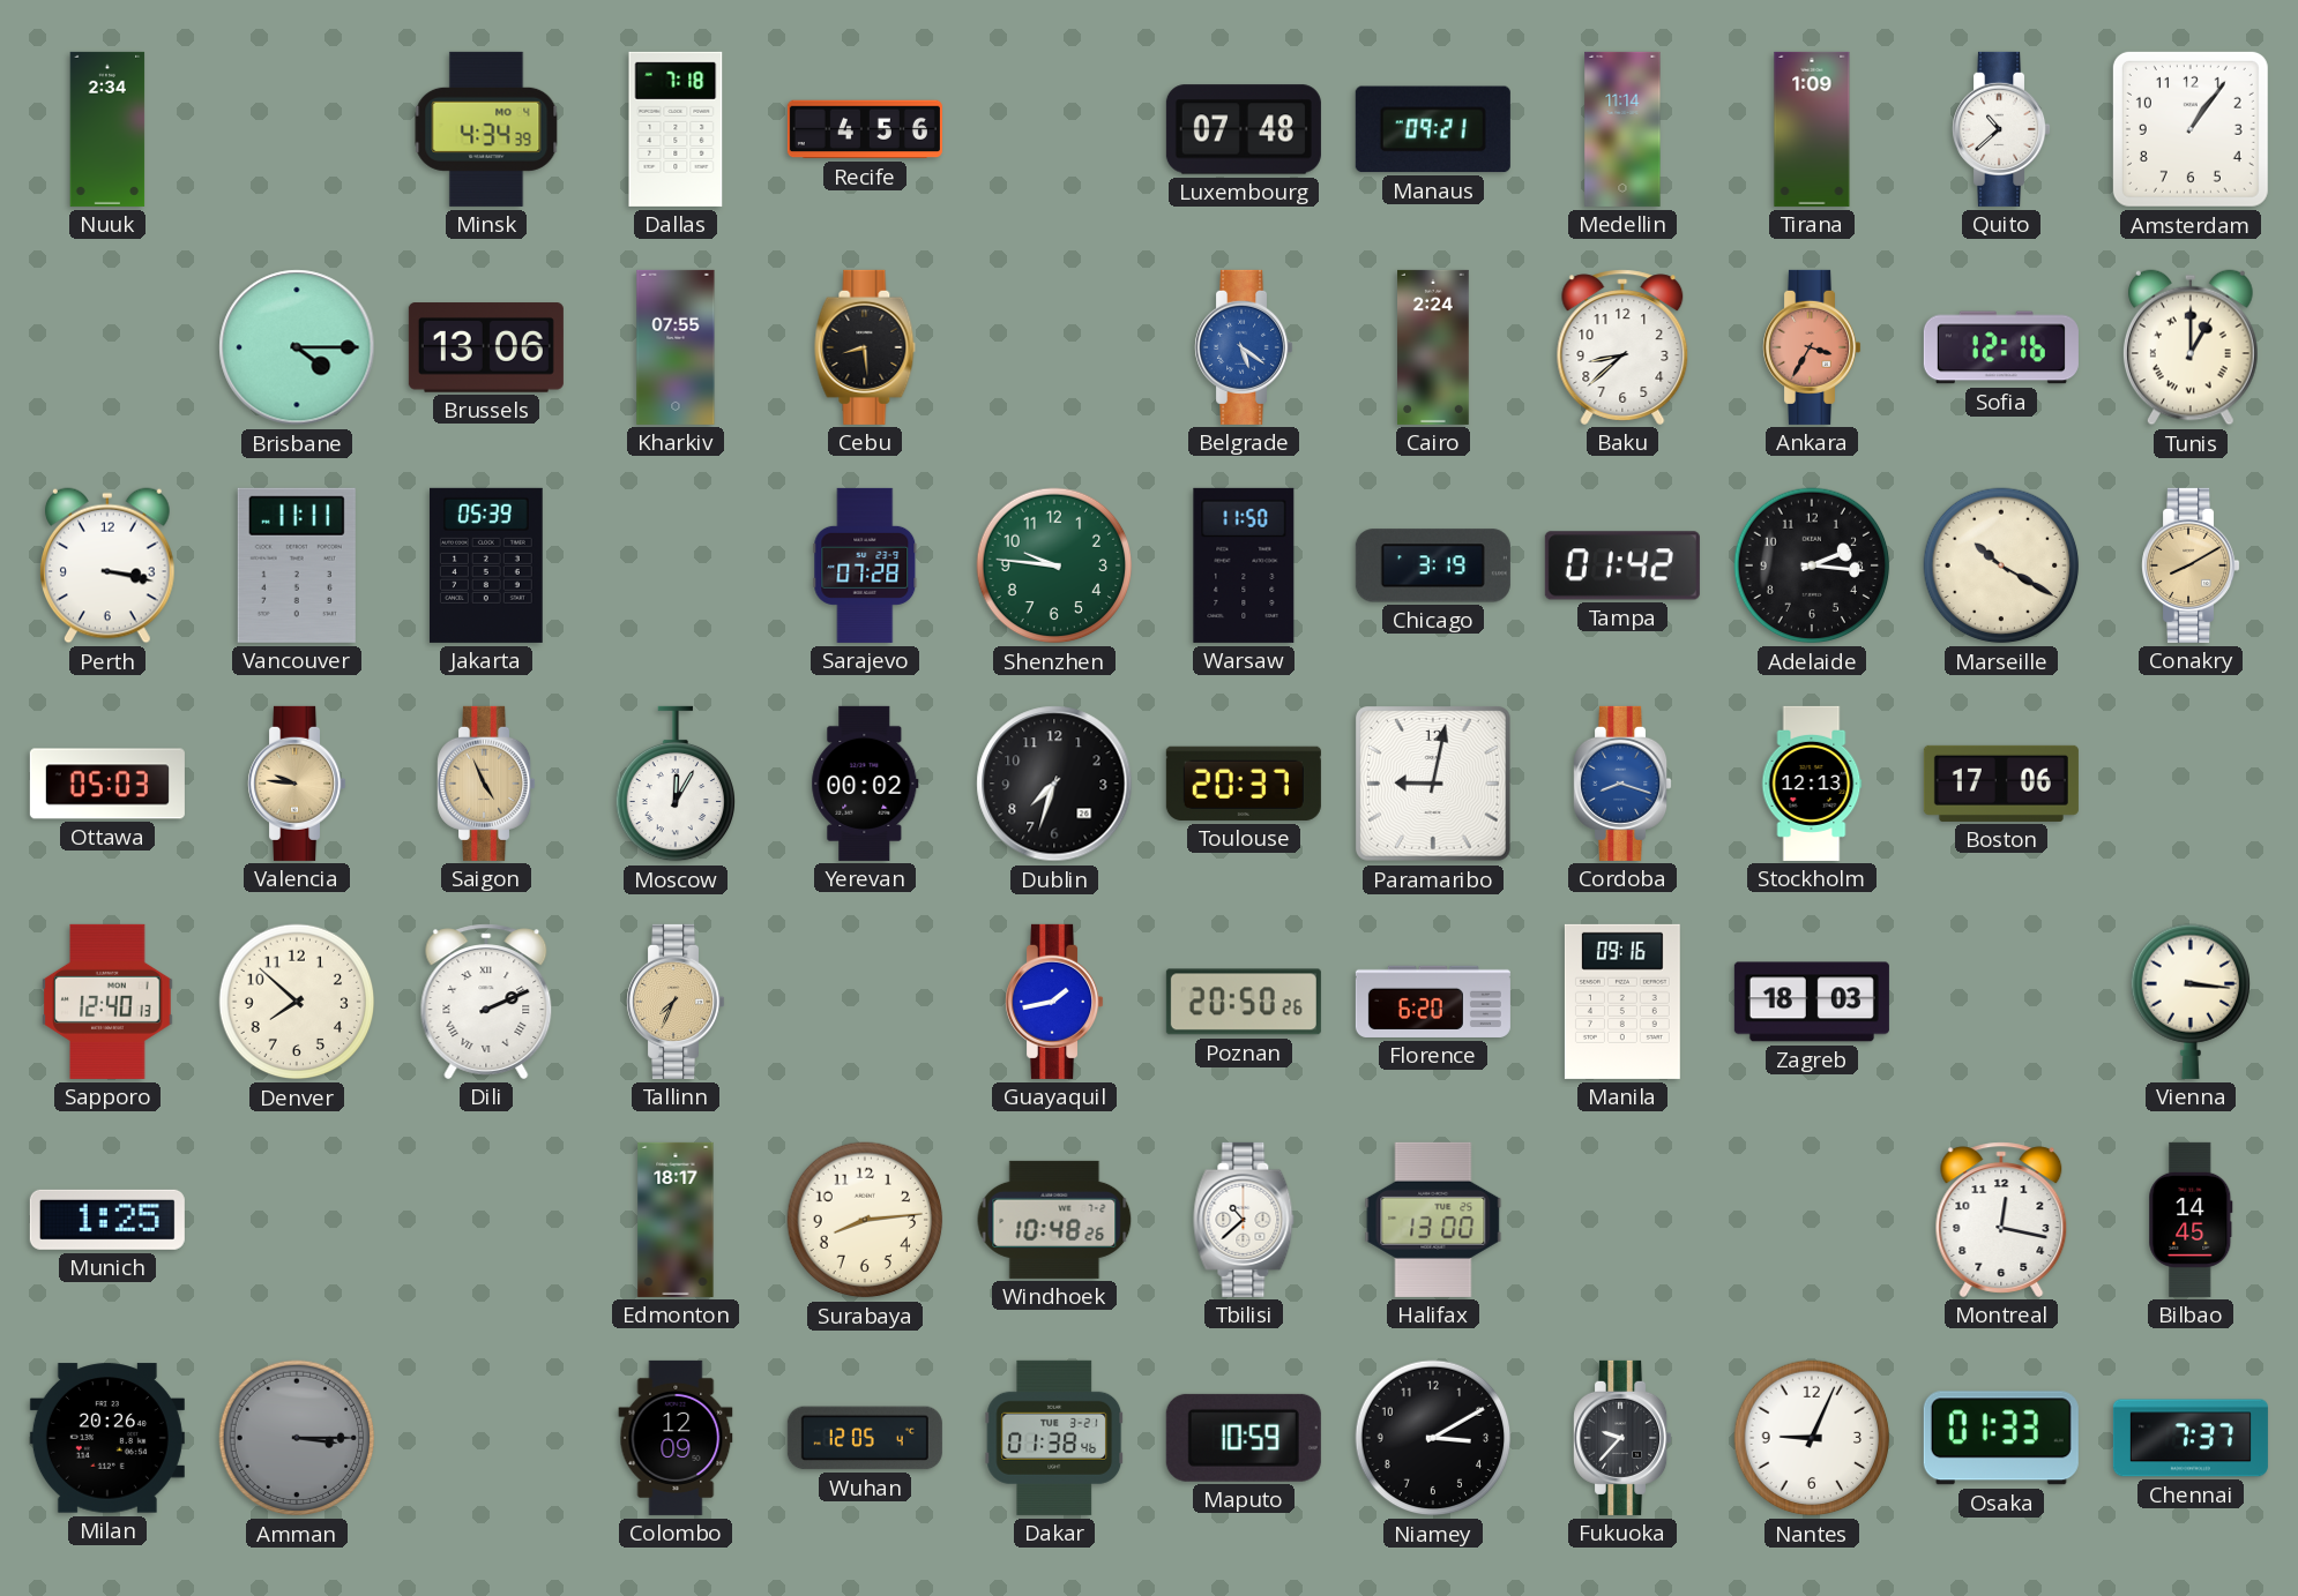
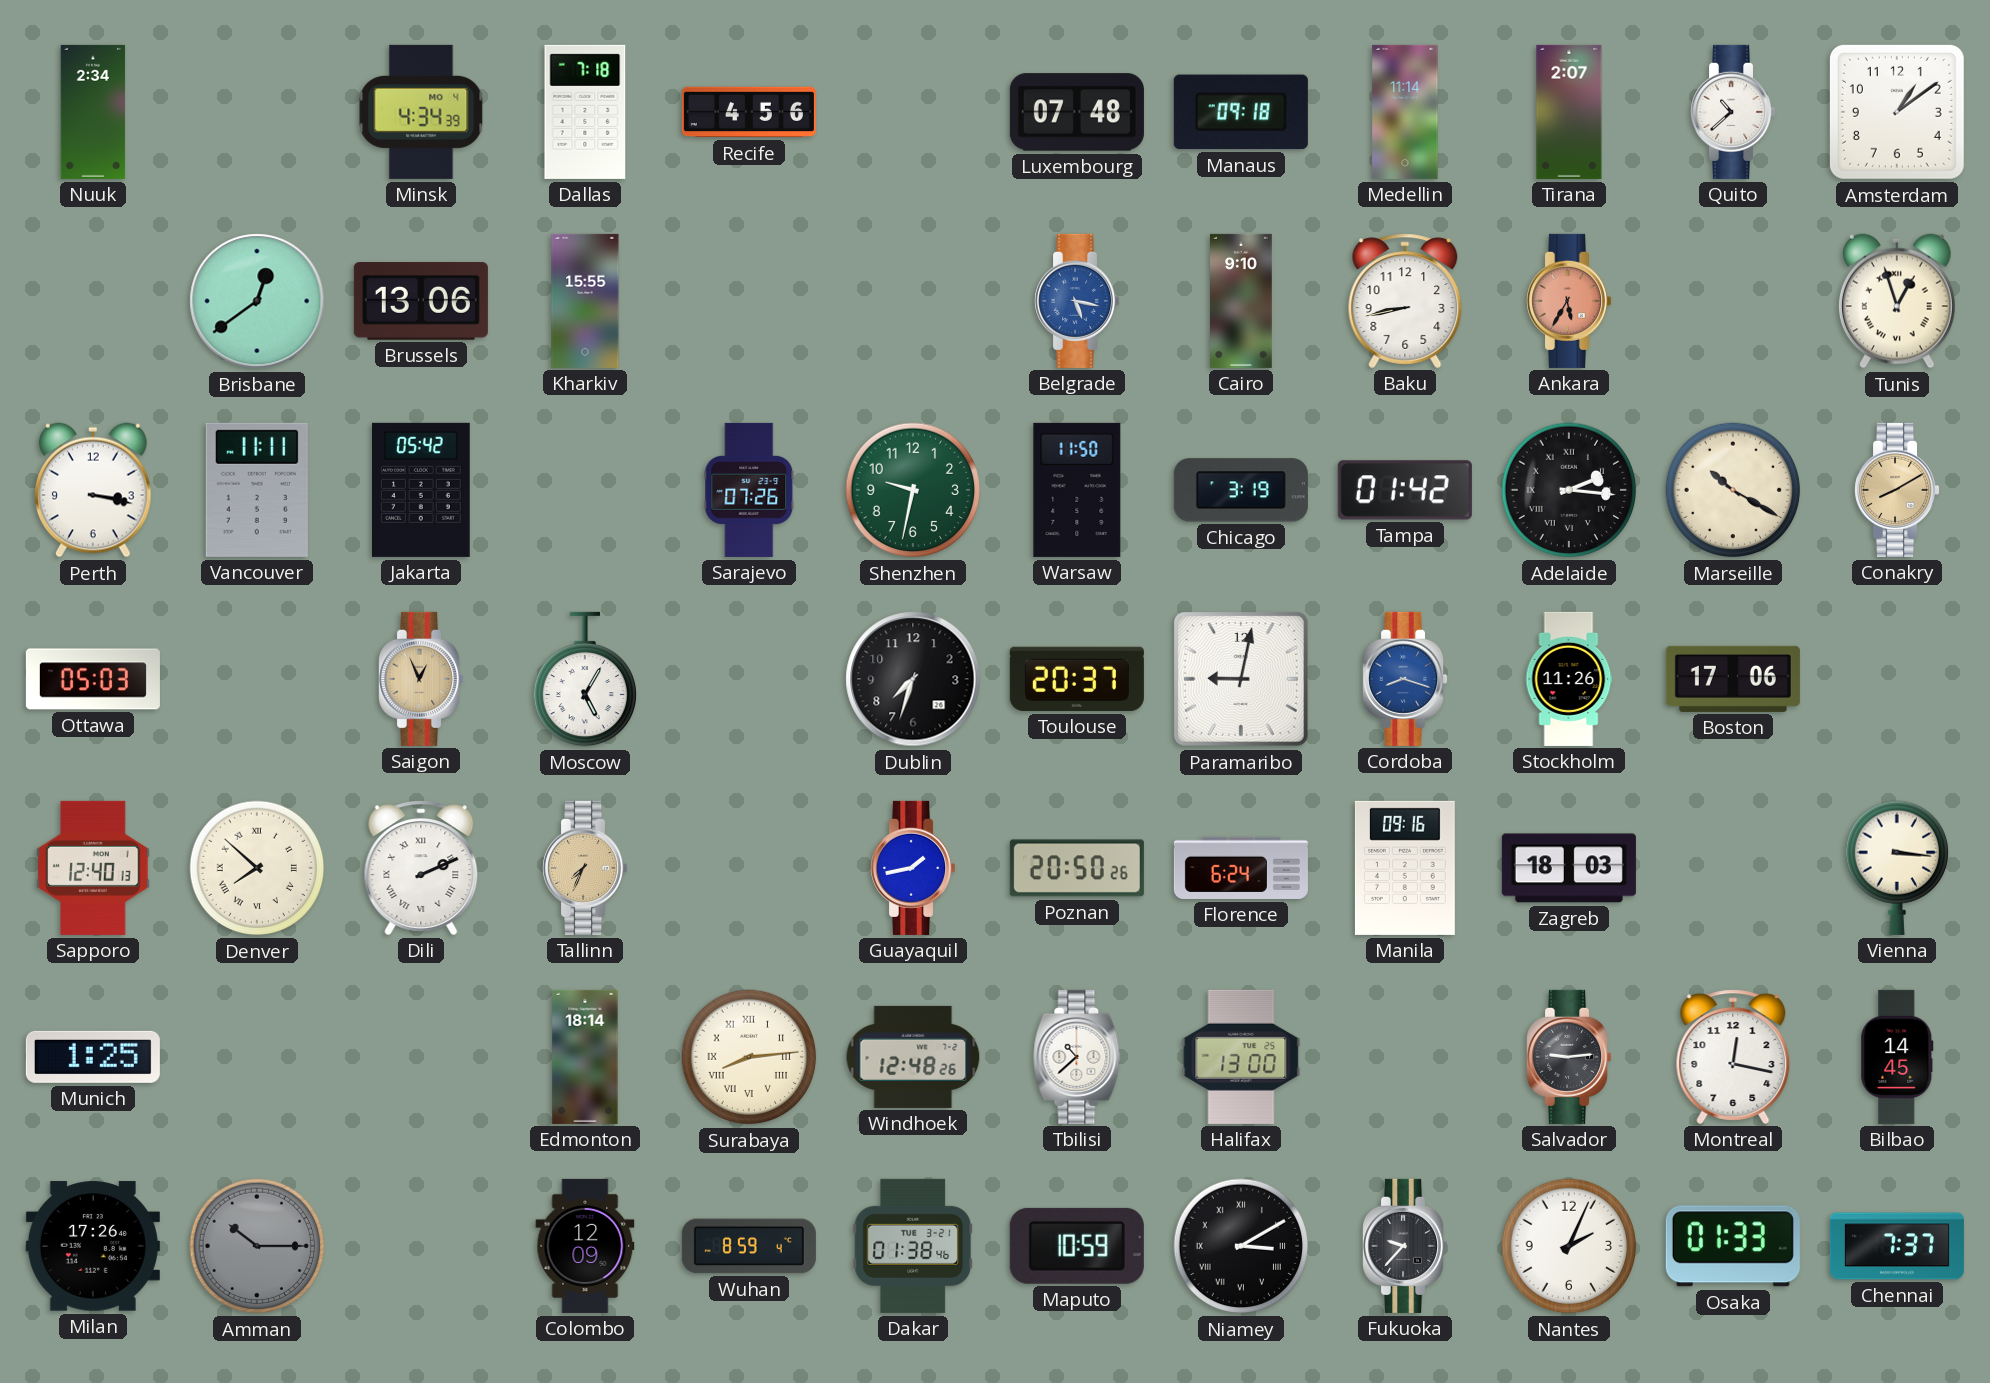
Manaus: 09:21 -> 09:18
Tirana: 1:09 -> 2:07
Amsterdam: 1:06 -> 1:09
Brisbane: 4:15 -> 12:39
Kharkiv: 07:55 -> 15:55
Cebu: 8:29 -> none
Belgrade: 5:21 -> 5:17
Cairo: 2:24 -> 9:10
Baku: 8:38 -> 8:43
Ankara: 3:35 -> 5:35
Sofia: 12:16 -> none
Tunis: 1:00 -> 12:57
Jakarta: 05:39 -> 05:42
Sarajevo: 07:28 -> 07:26
Shenzhen: 9:46 -> 9:32
Adelaide numerals: Arabic -> Roman
Valencia: 9:46 -> none
Saigon: 4:56 -> 12:56
Moscow: 12:05 -> 5:05
Yerevan: 00:02 -> none
Stockholm: 12:13 -> 11:26
Denver numerals: Arabic -> Roman
Florence: 6:20 -> 6:24
Edmonton: 18:17 -> 18:14
Surabaya numerals: Arabic -> Roman
Windhoek: 10:48 -> 12:48
Salvador: none -> 9:14
Milan: 20:26 -> 17:26
Amman: 3:15 -> 10:15
Wuhan: 12:05 -> 8:59
Niamey numerals: Arabic -> Roman
Nantes: 9:04 -> 2:04
